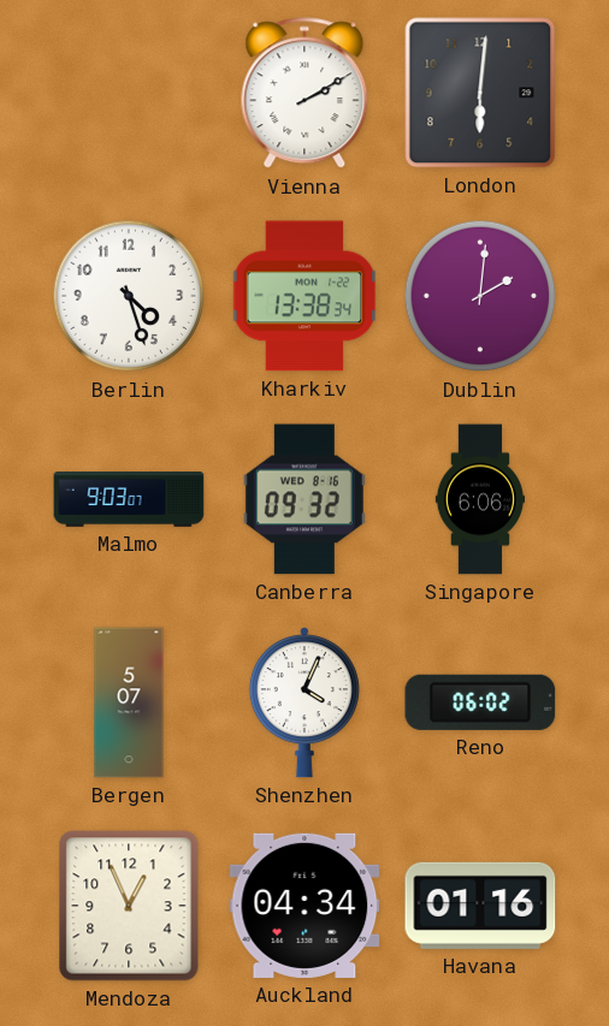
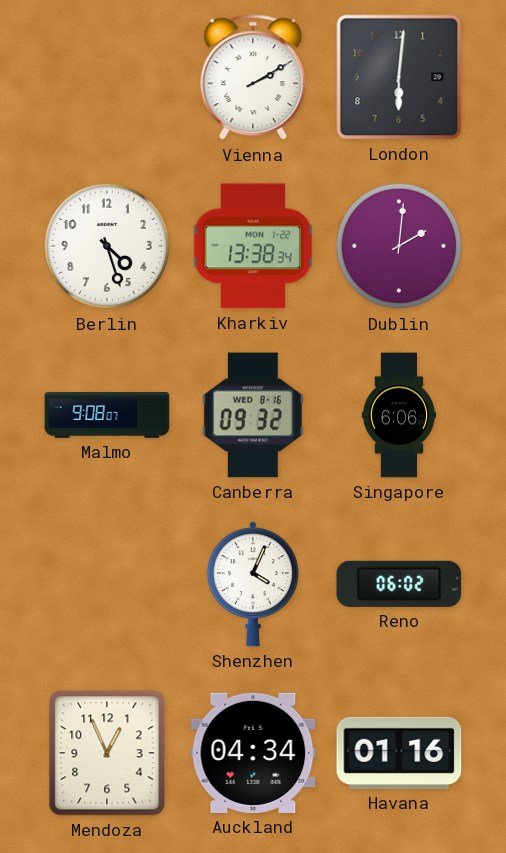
Malmo: 9:03 -> 9:08
Bergen: 5:07 -> none
